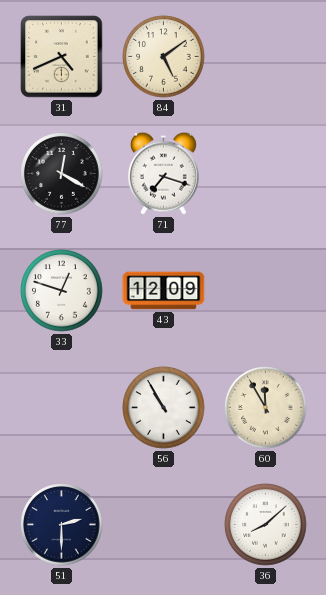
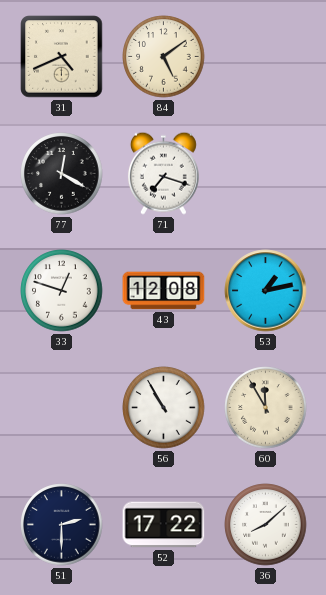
43: 12:09 -> 12:08
53: none -> 1:13
52: none -> 17:22
